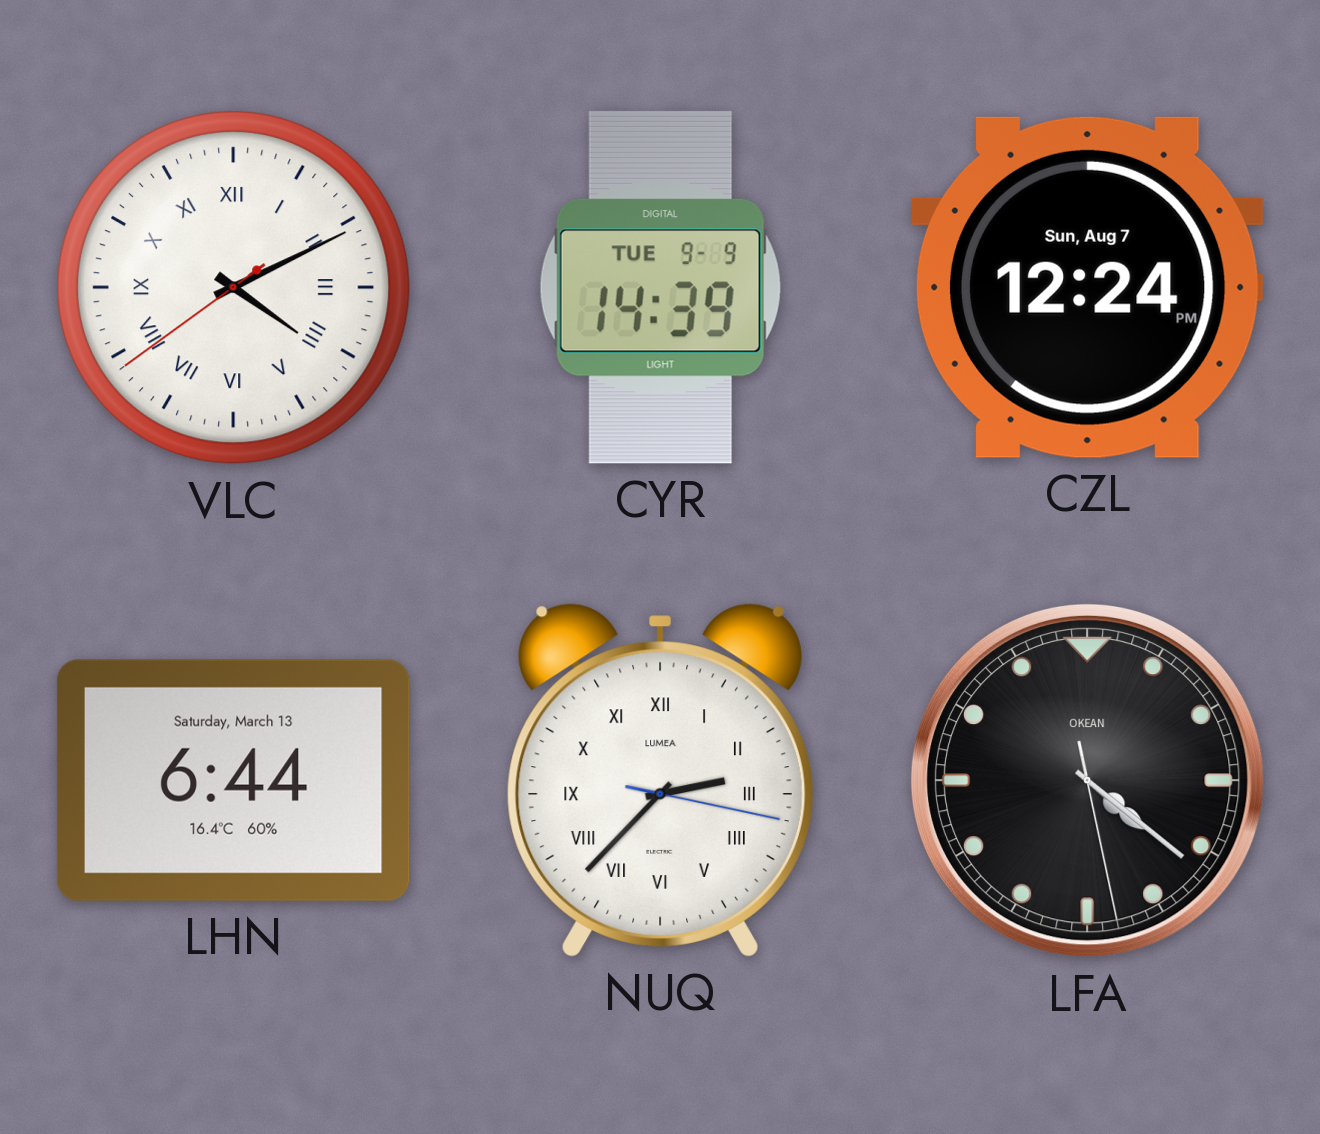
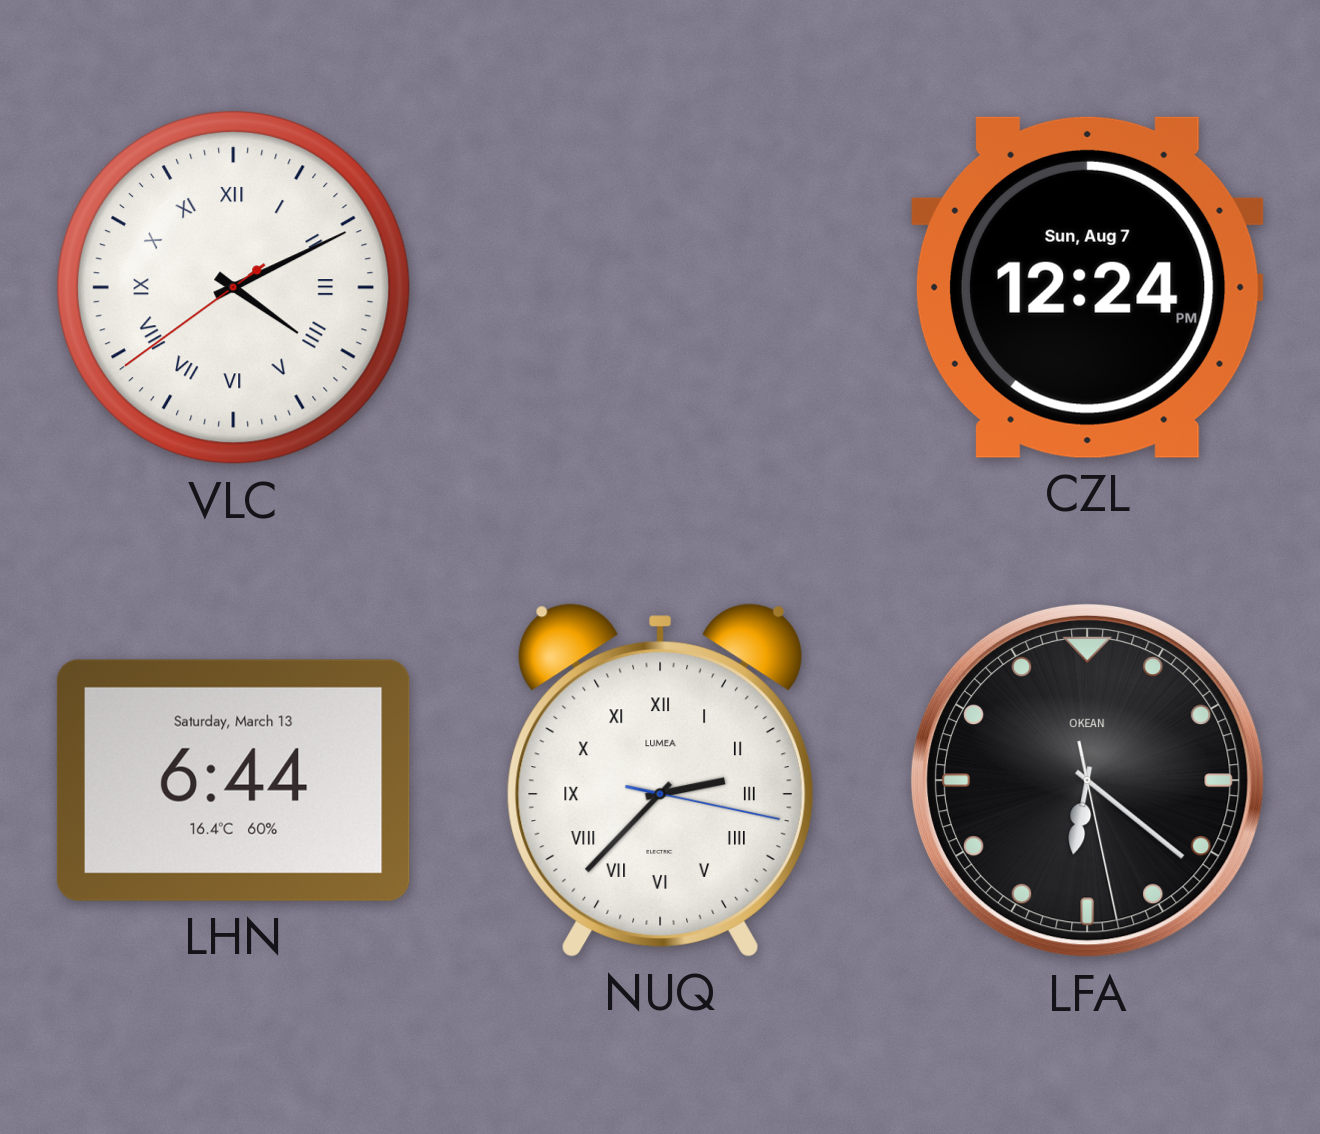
CYR: 14:39 -> none
LFA: 4:21 -> 6:21
